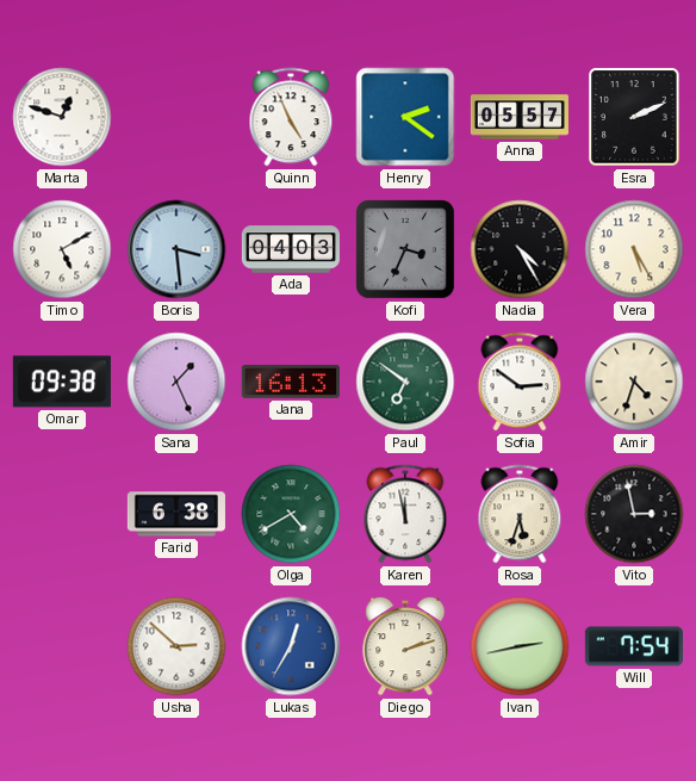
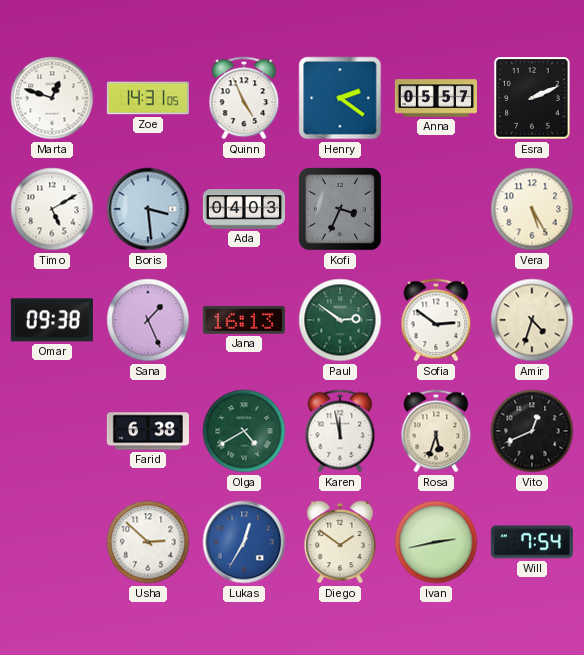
Zoe: none -> 14:31
Nadia: 4:25 -> none
Paul: 6:51 -> 2:51
Vito: 2:58 -> 12:41
Diego: 2:12 -> 1:51
